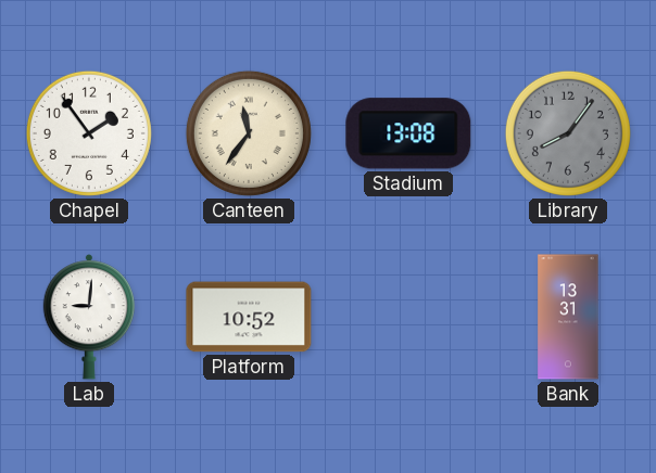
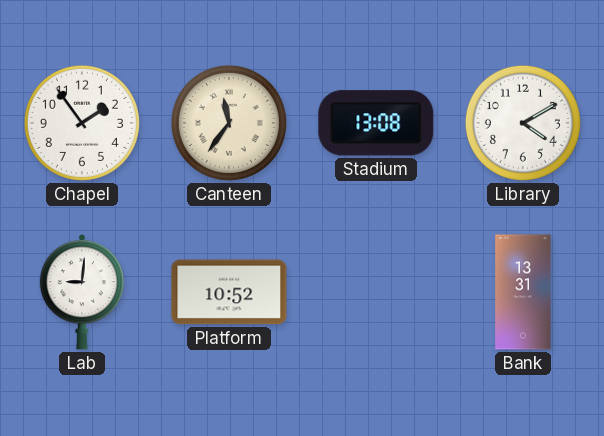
Library: 8:06 -> 4:10
Library dial: grey -> white
